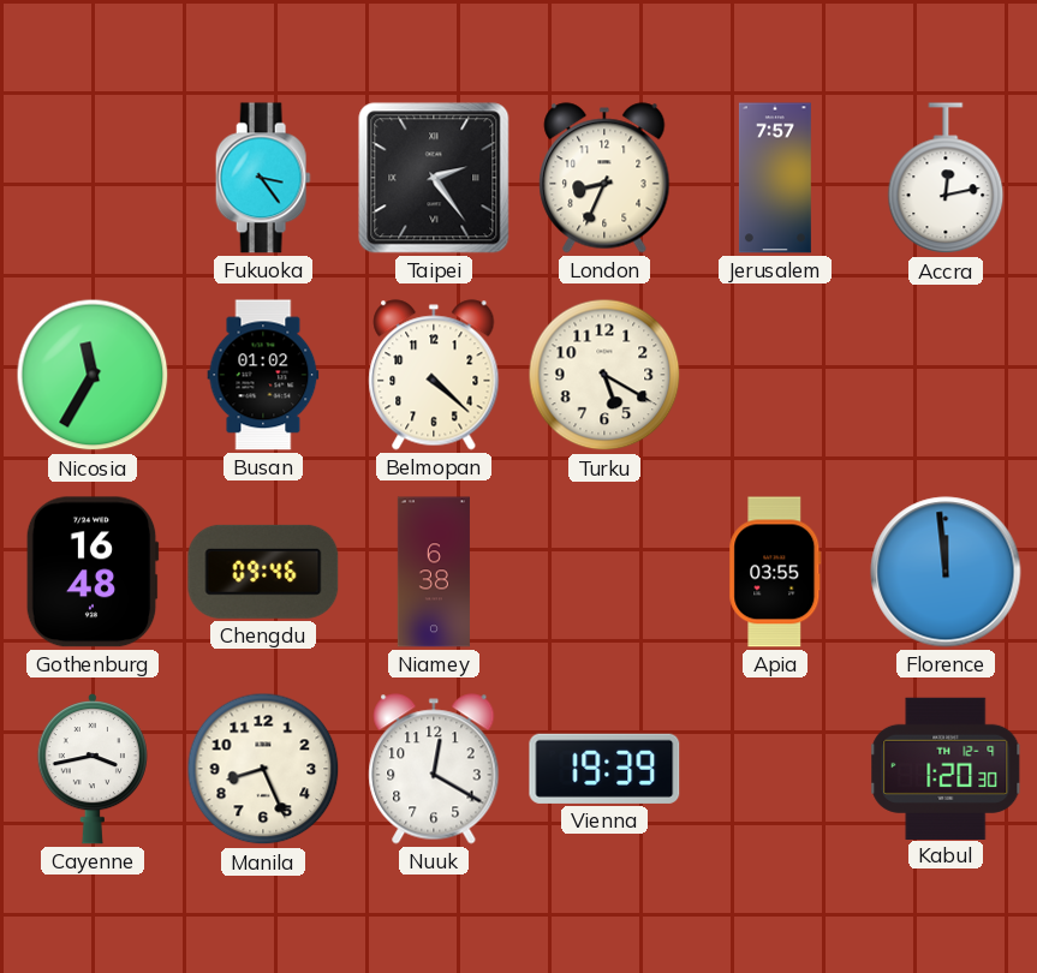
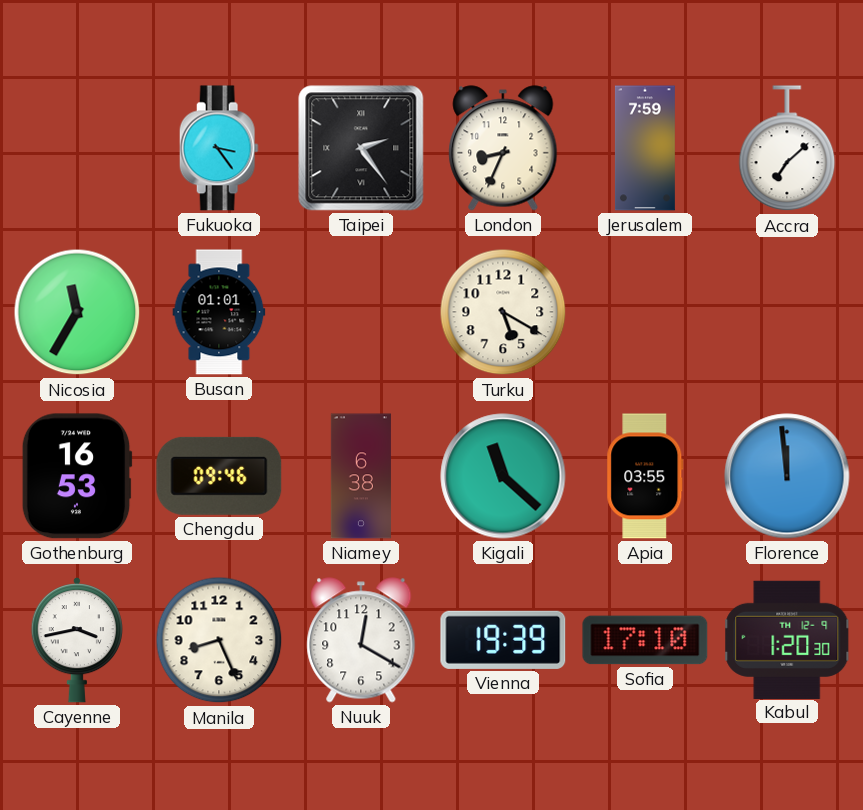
Jerusalem: 7:57 -> 7:59
Accra: 12:13 -> 7:08
Busan: 01:02 -> 01:01
Belmopan: 4:22 -> none
Gothenburg: 16:48 -> 16:53
Kigali: none -> 11:22
Sofia: none -> 17:10
